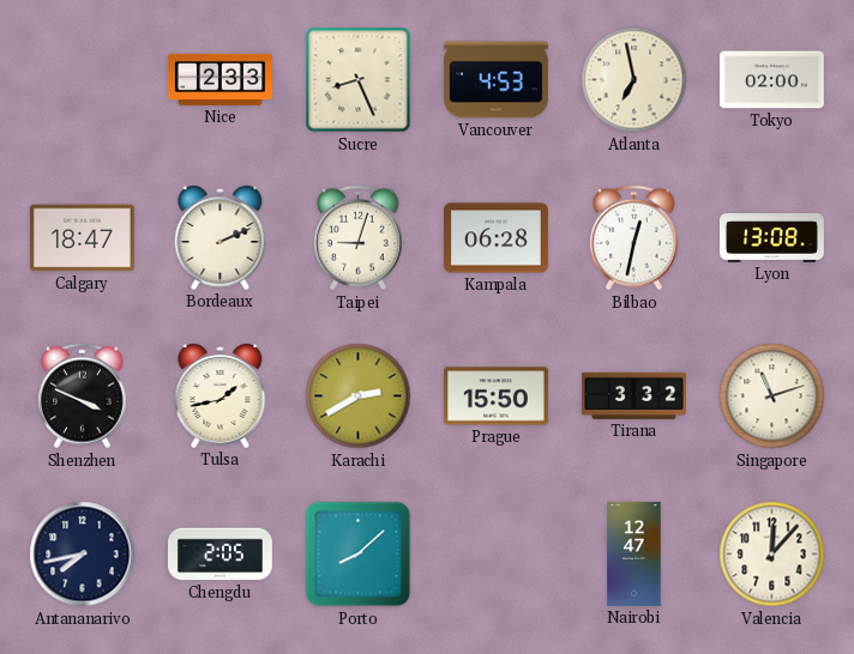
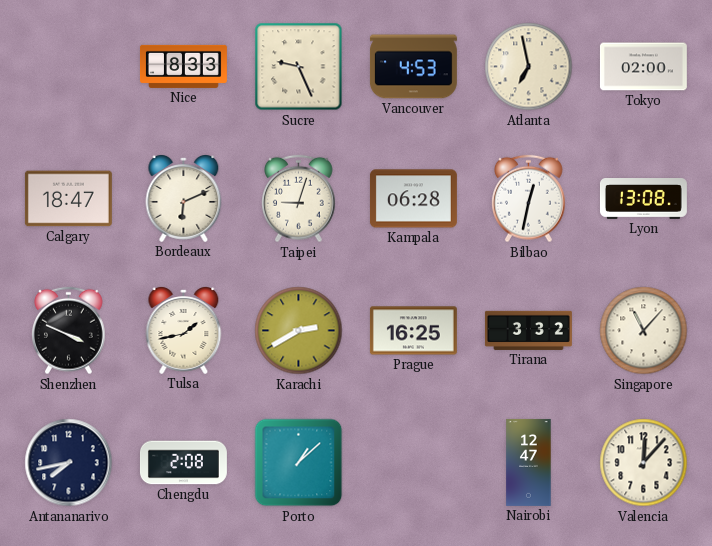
Nice: 2:33 -> 8:33
Sucre: 8:26 -> 9:26
Bordeaux: 2:11 -> 6:11
Prague: 15:50 -> 16:25
Singapore: 11:12 -> 11:07
Chengdu: 2:05 -> 2:08
Porto: 8:08 -> 1:08
